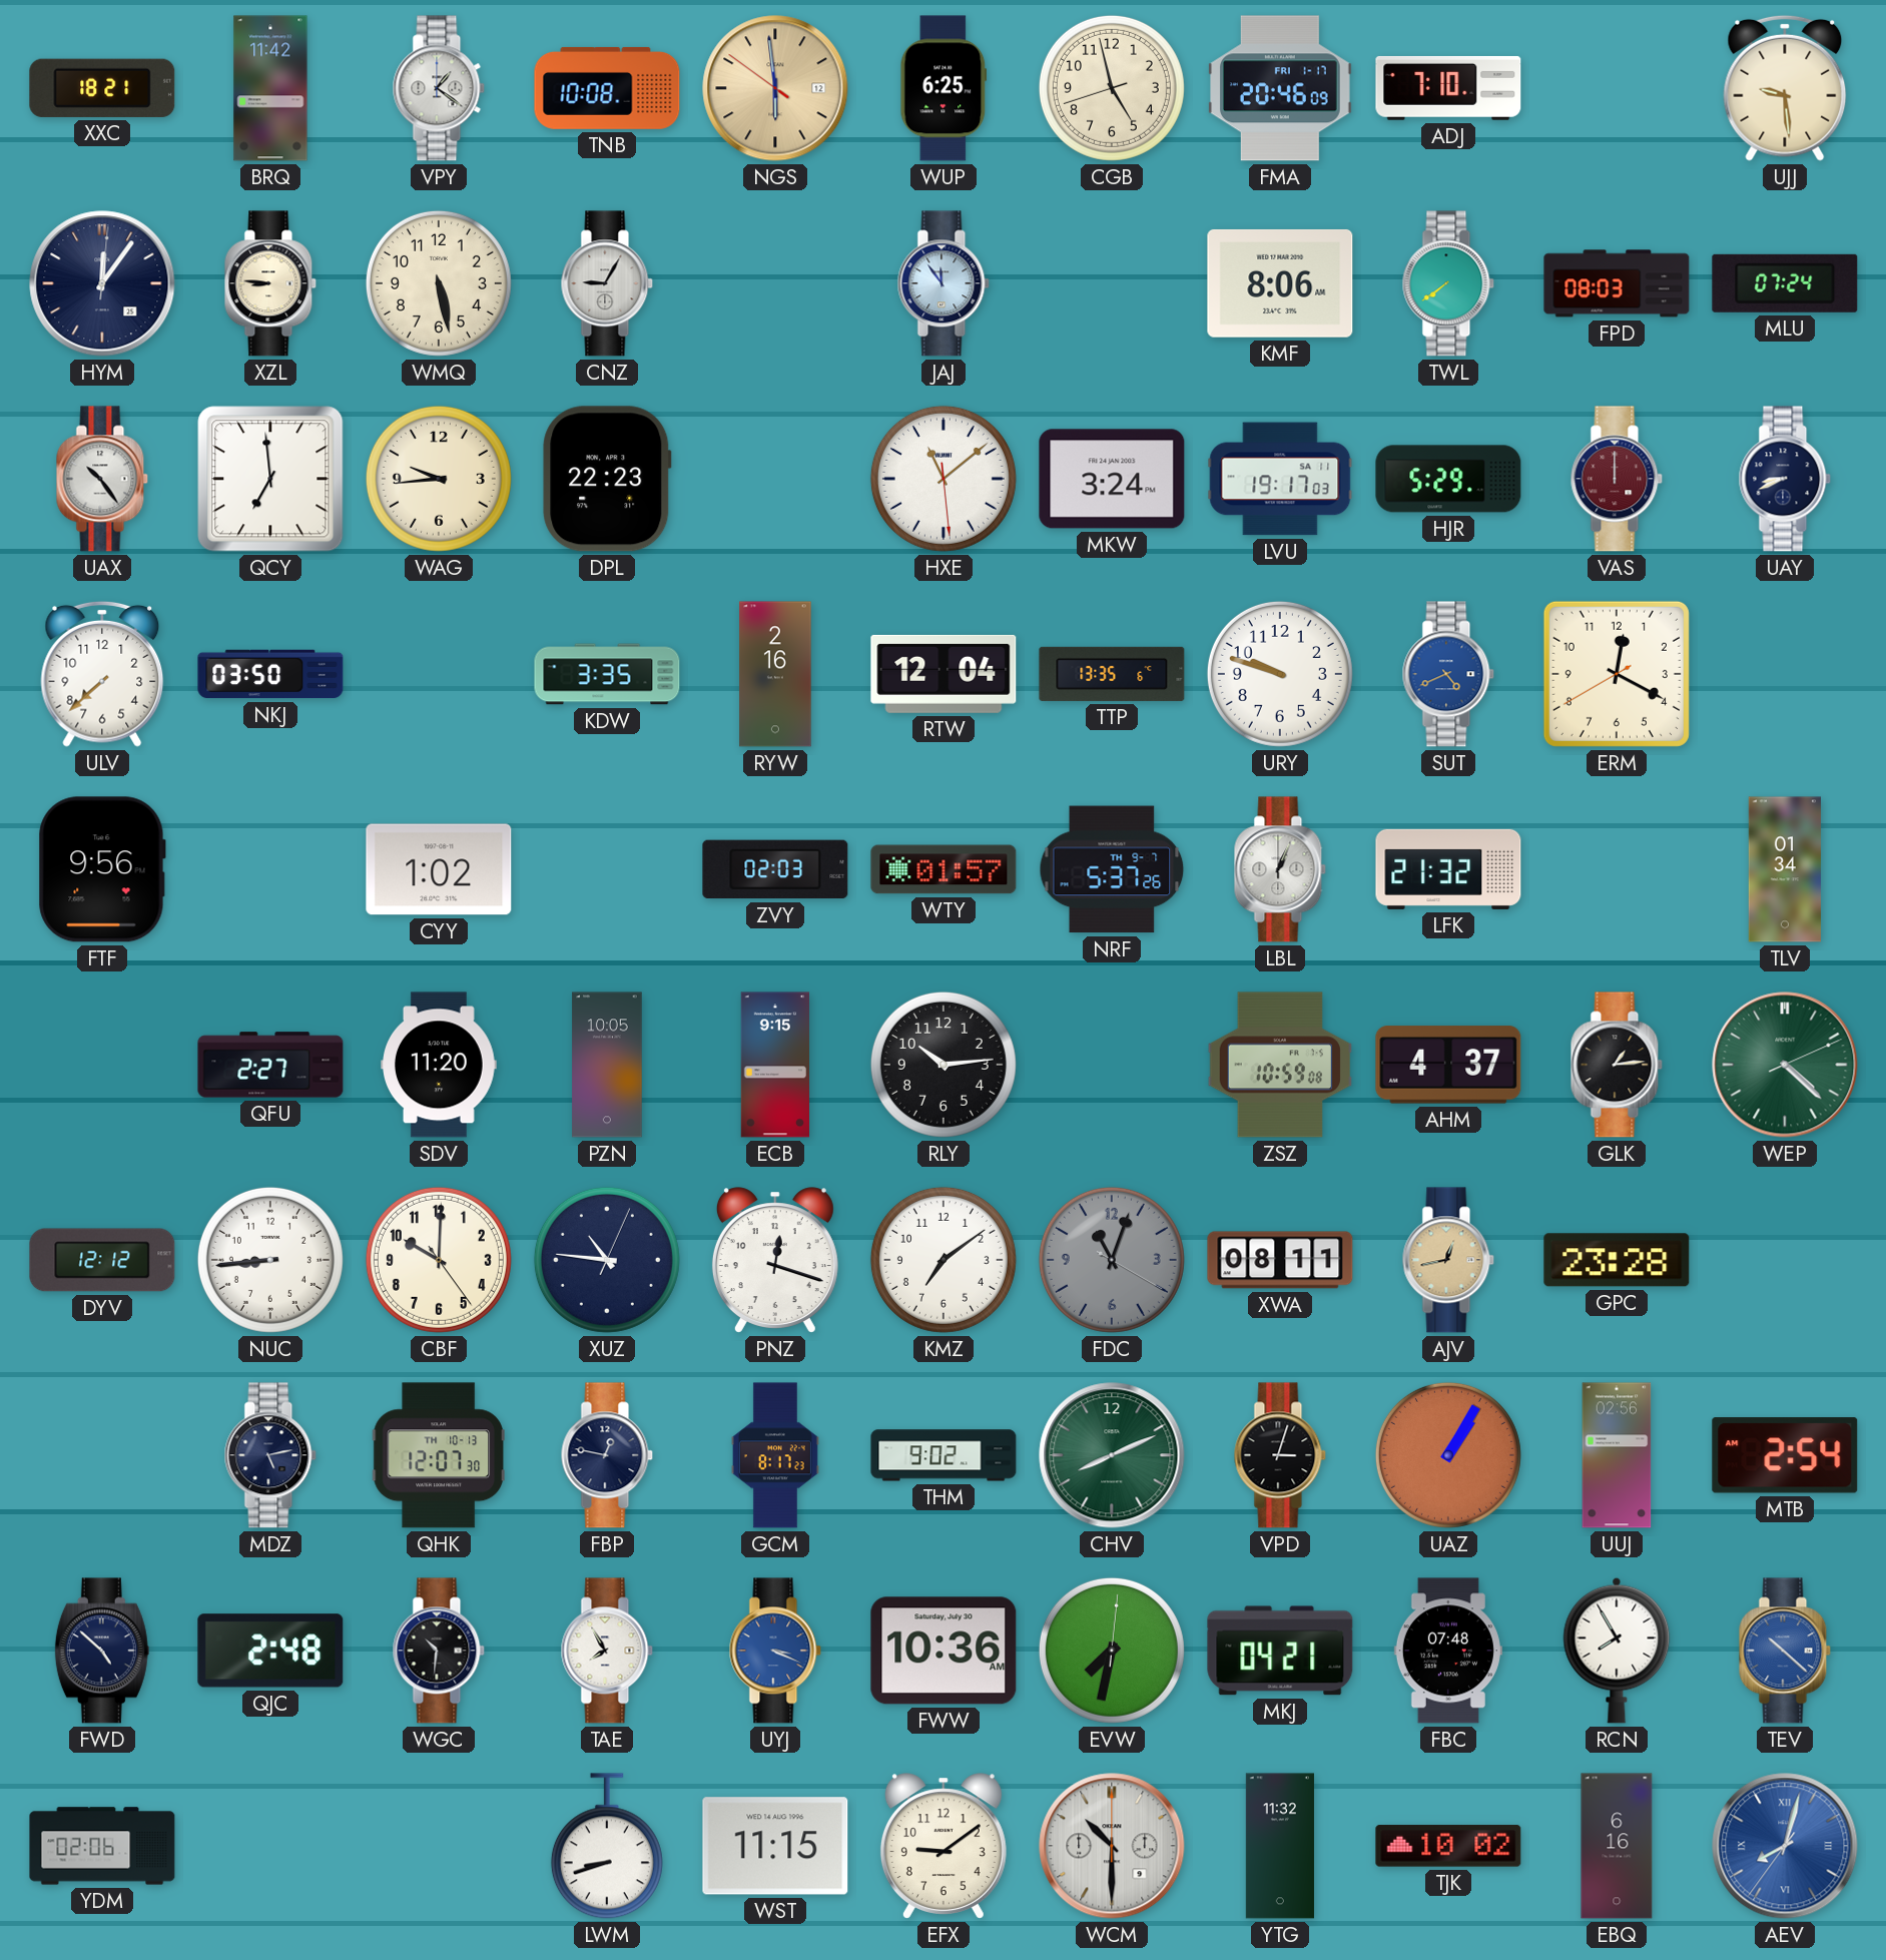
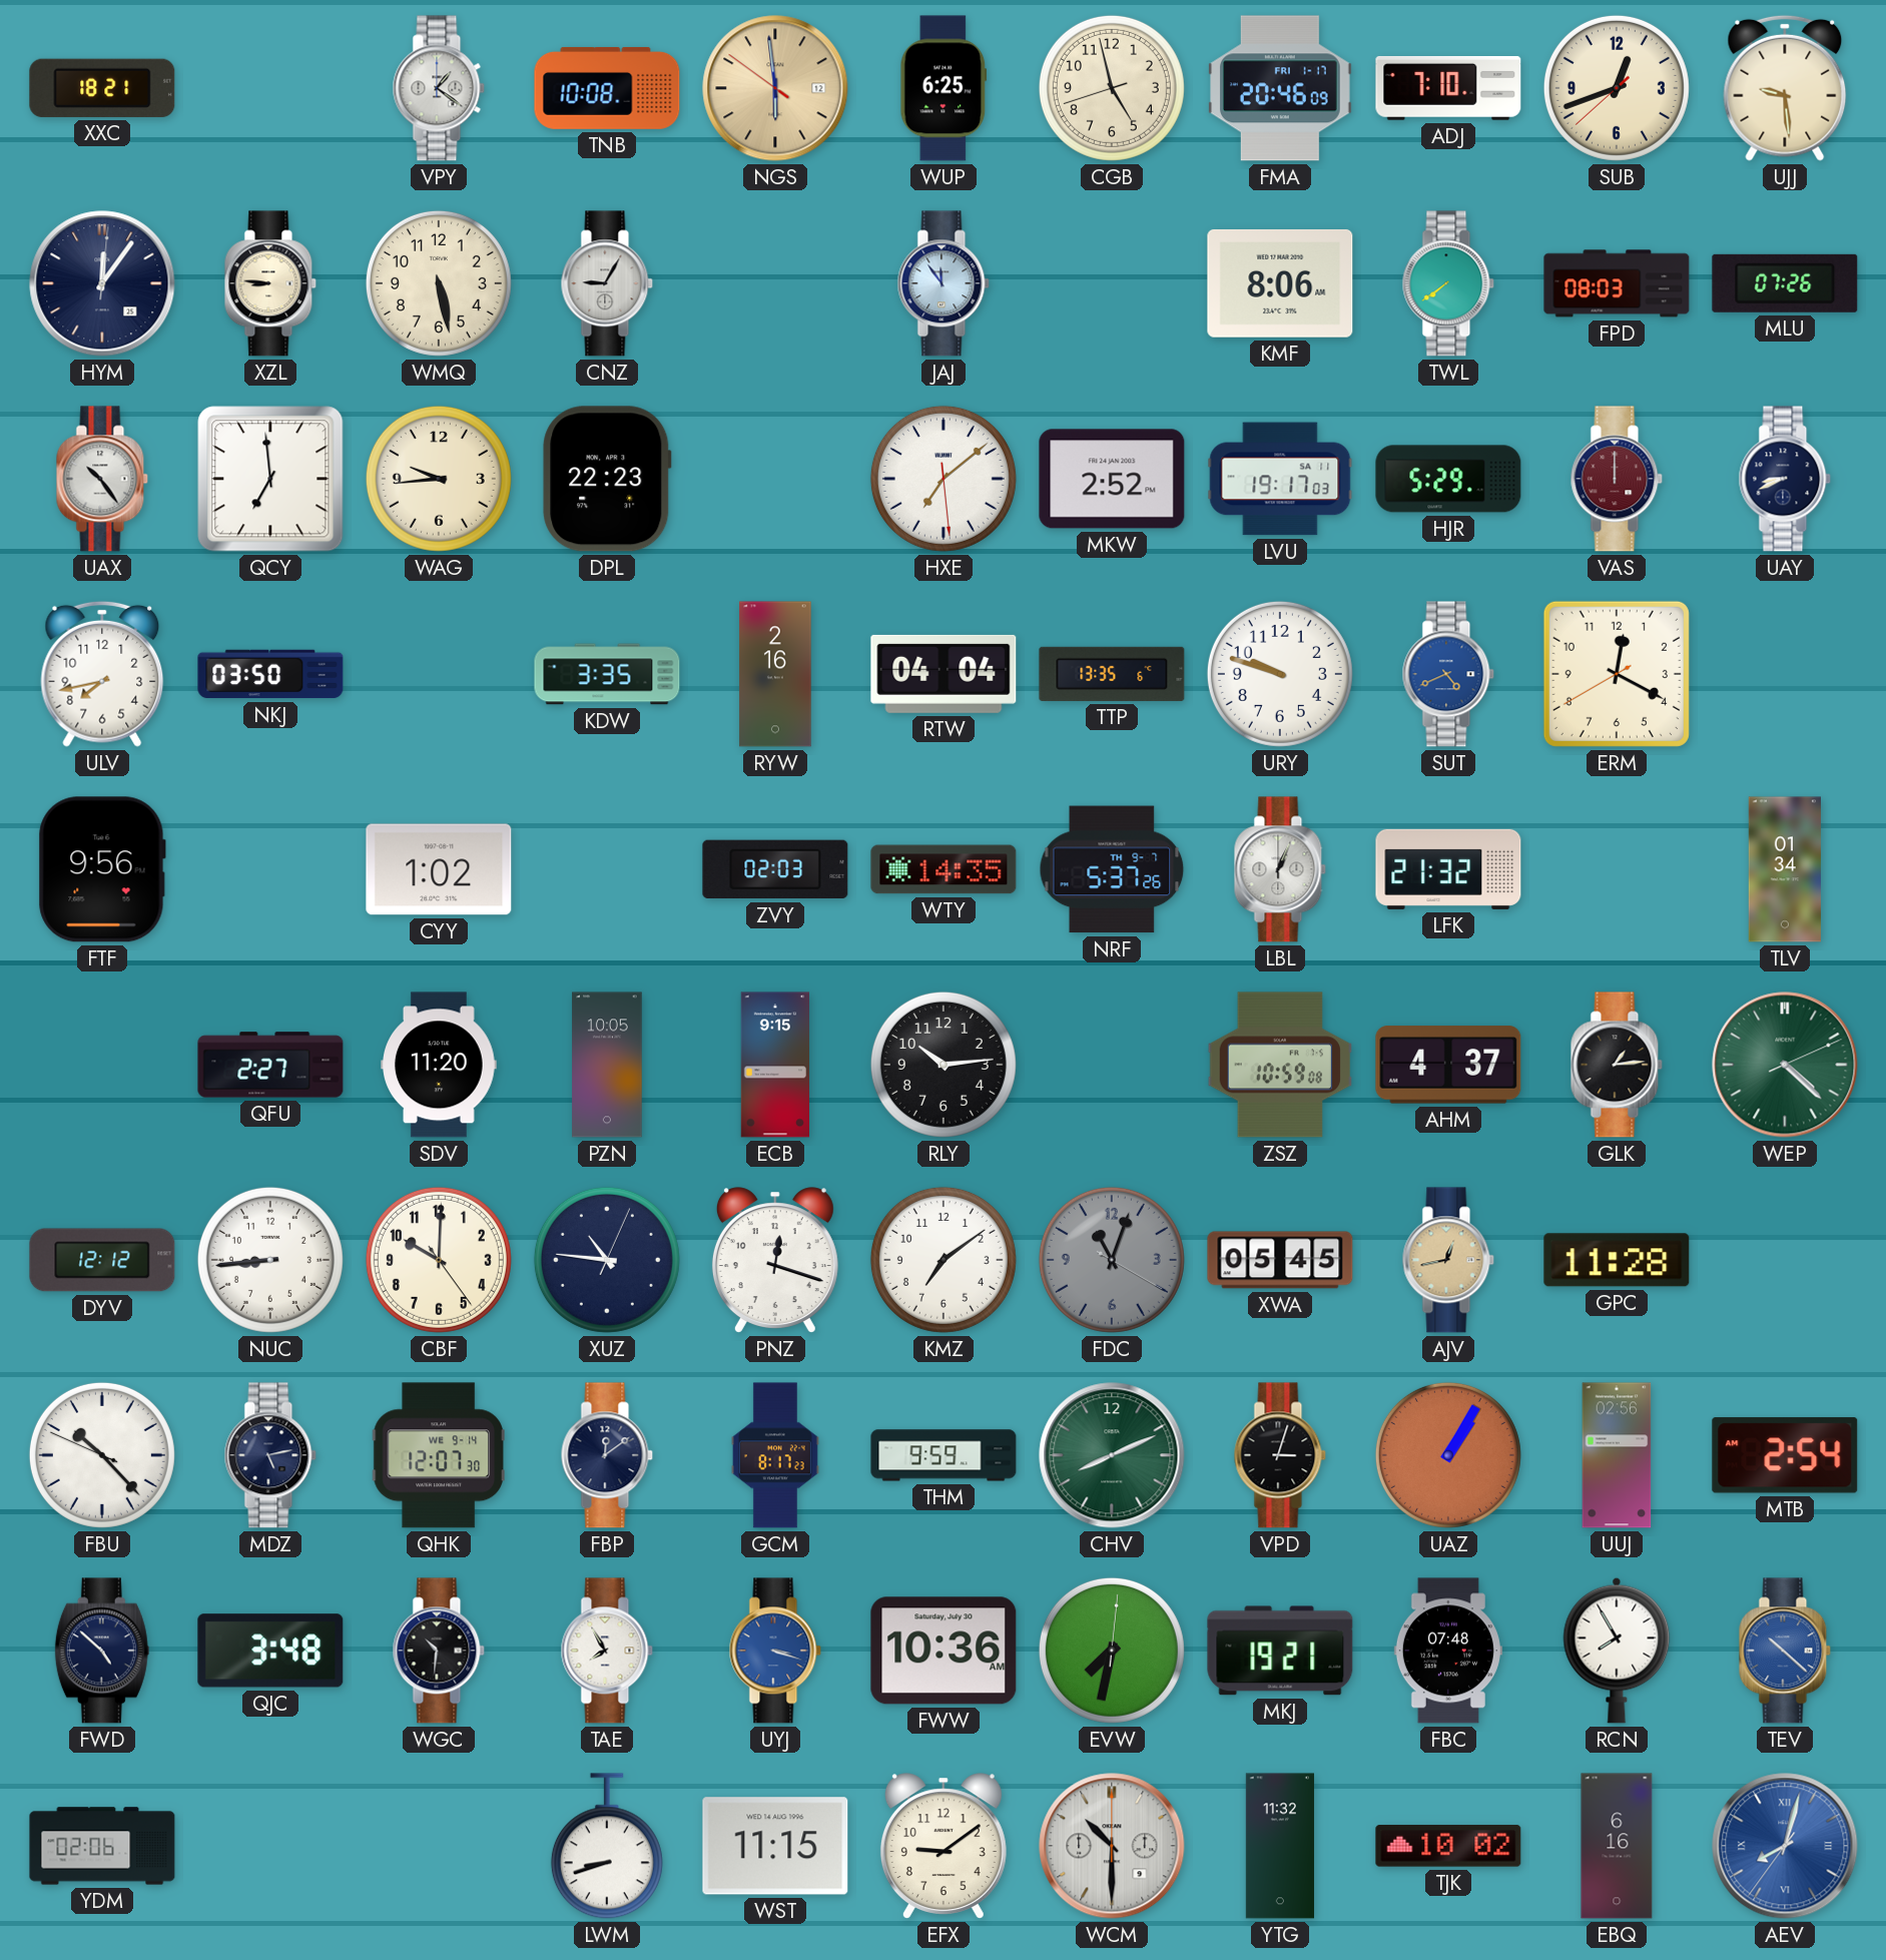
BRQ: 11:42 -> none
SUB: none -> 12:41
MLU: 07:24 -> 07:26
HXE: 11:08 -> 7:08
MKW: 3:24 -> 2:52
ULV: 7:38 -> 7:43
RTW: 12:04 -> 04:04
WTY: 01:57 -> 14:35
XWA: 08:11 -> 05:45
GPC: 23:28 -> 11:28
FBU: none -> 10:22
QHK date: TH 10-13 -> WE 9-14
FBP: 12:47 -> 12:09
THM: 9:02 -> 9:59
QJC: 2:48 -> 3:48
UYJ: 3:19 -> 3:18
MKJ: 04:21 -> 19:21
